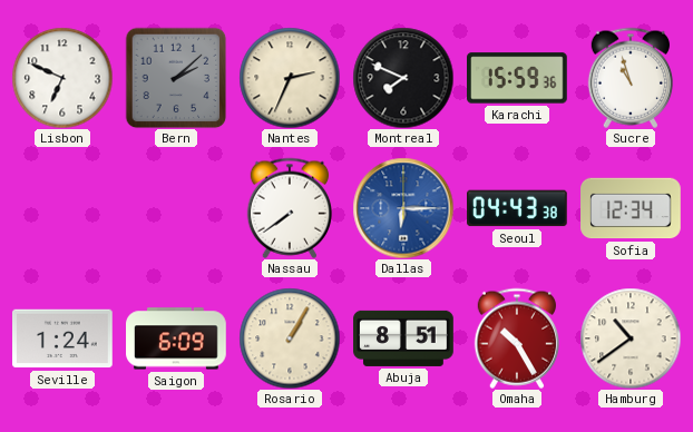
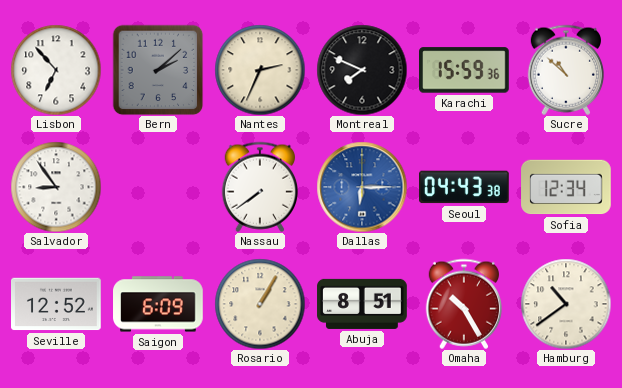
Lisbon: 6:49 -> 6:53
Sucre: 10:57 -> 10:52
Salvador: none -> 8:54
Seville: 1:24 -> 12:52
